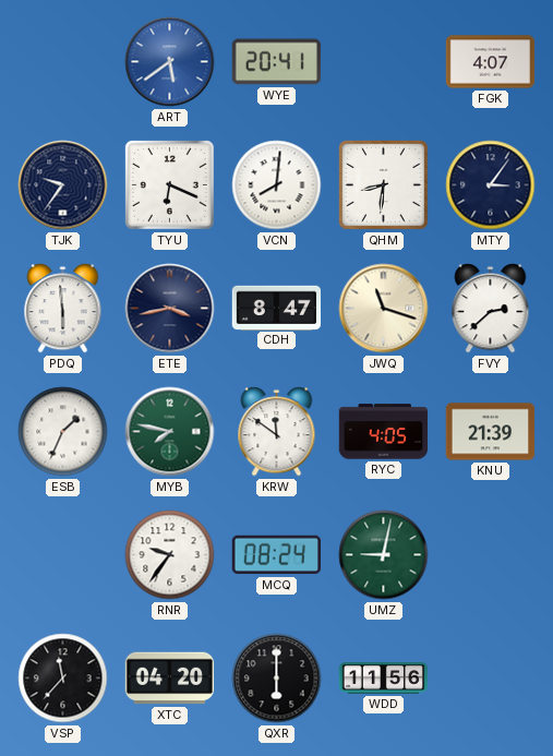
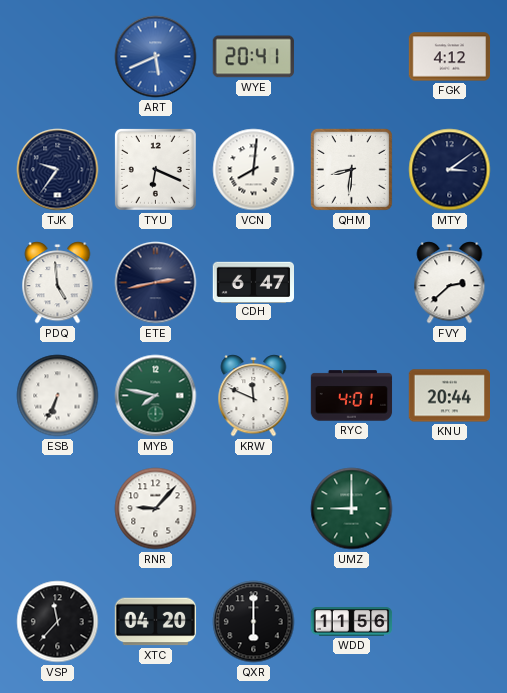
ART: 5:39 -> 5:41
FGK: 4:07 -> 4:12
MTY: 3:06 -> 3:09
PDQ: 5:59 -> 4:59
ETE: 3:43 -> 2:43
CDH: 8:47 -> 6:47
JWQ: 11:18 -> none
ESB: 1:34 -> 6:34
KRW: 11:51 -> 11:49
RYC: 4:05 -> 4:01
KNU: 21:39 -> 20:44
RNR: 9:36 -> 9:07
MCQ: 08:24 -> none
UMZ: 9:02 -> 9:00
